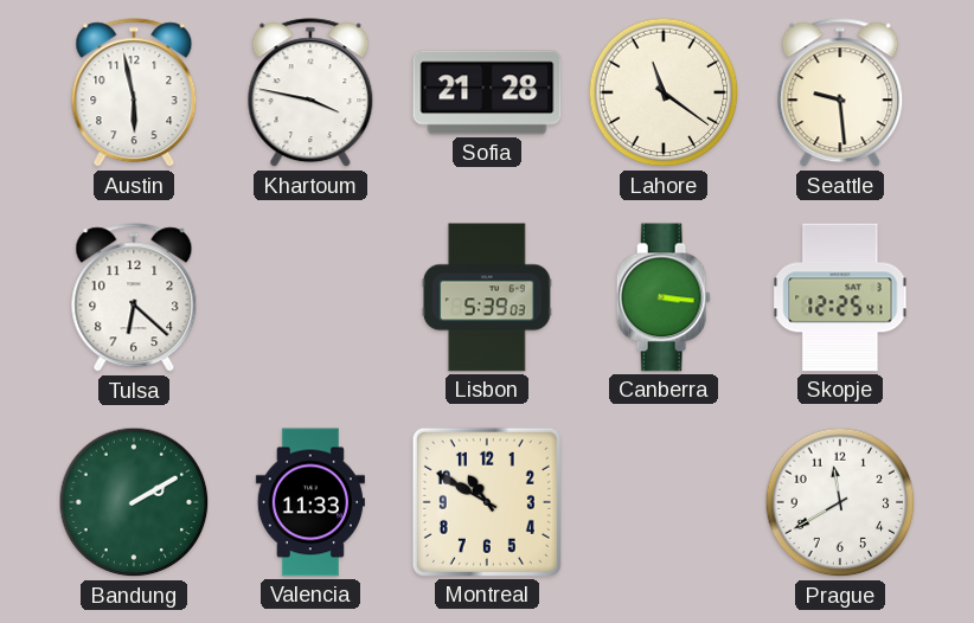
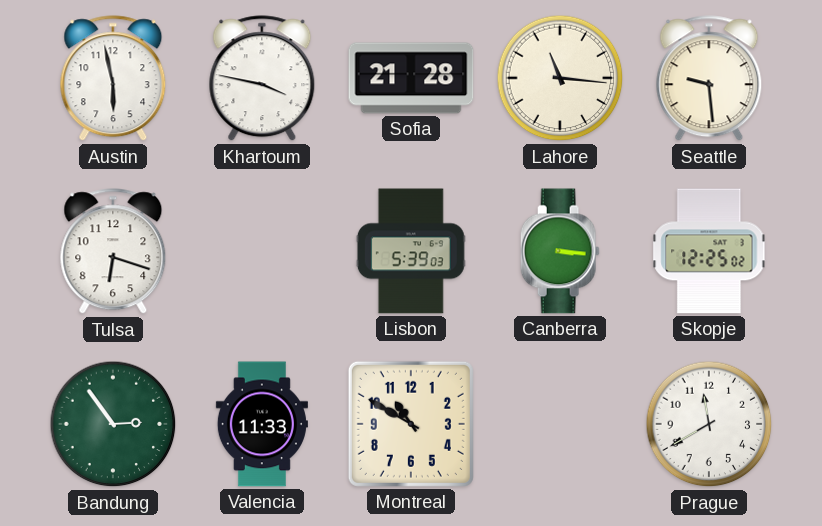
Lahore: 11:21 -> 11:16
Tulsa: 6:22 -> 6:18
Skopje: 12:25:41 -> 12:25:02
Bandung: 2:10 -> 2:54
